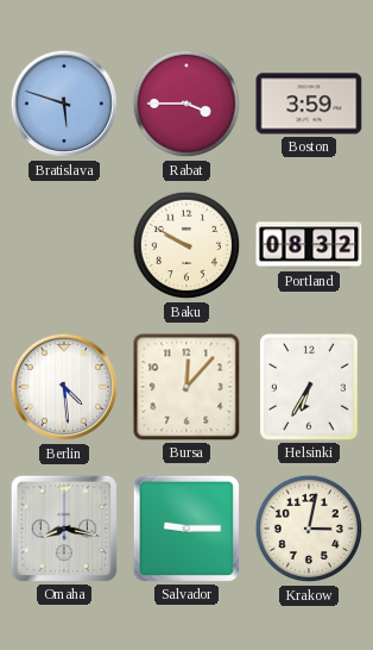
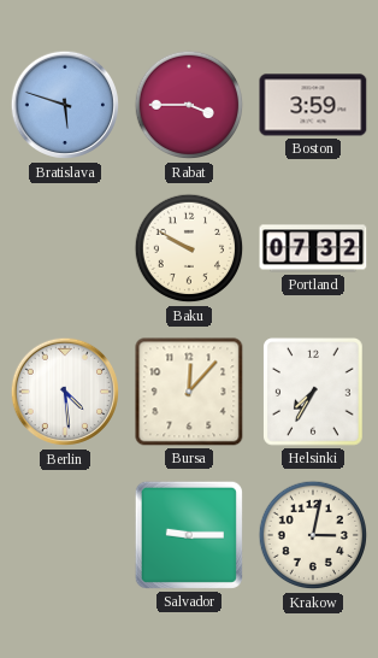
Portland: 08:32 -> 07:32
Helsinki: 6:35 -> 7:35
Omaha: 8:17 -> none
